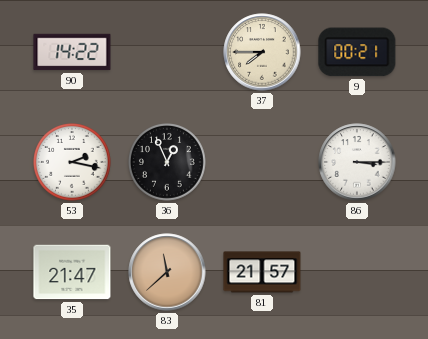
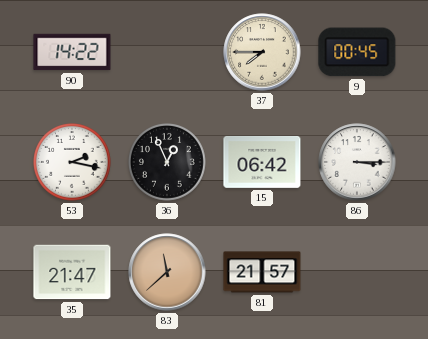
9: 00:21 -> 00:45
15: none -> 06:42
